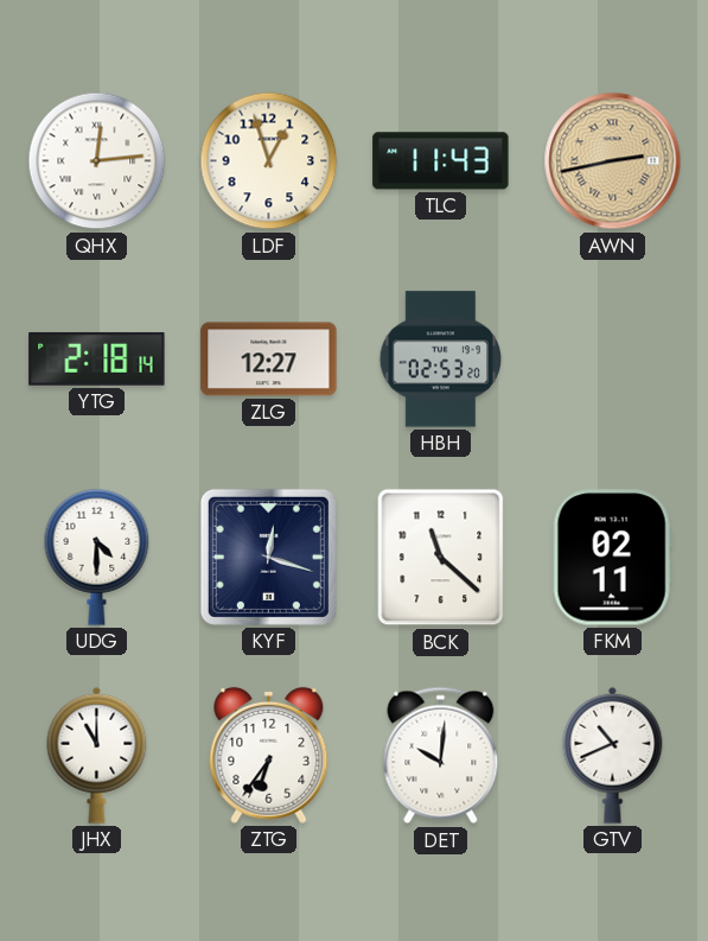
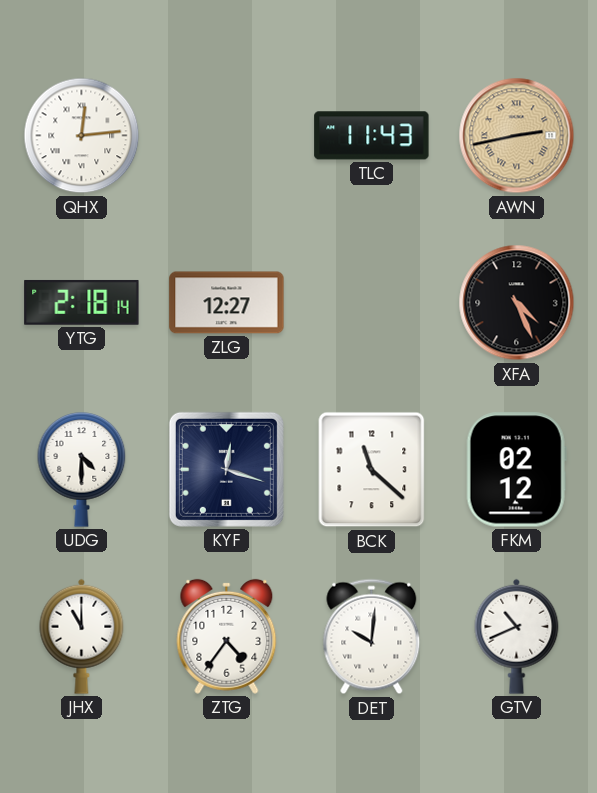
LDF: 12:57 -> none
HBH: 02:53 -> none
XFA: none -> 4:26
FKM: 02:11 -> 02:12
ZTG: 6:36 -> 4:36
